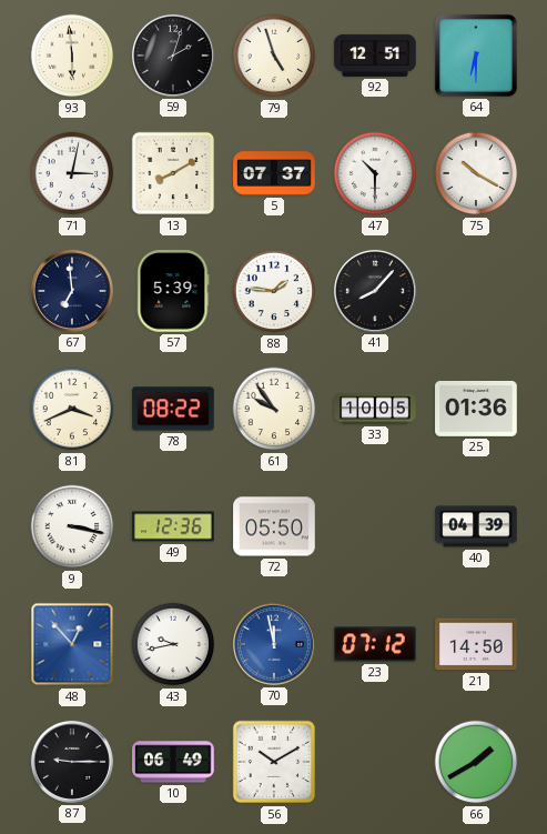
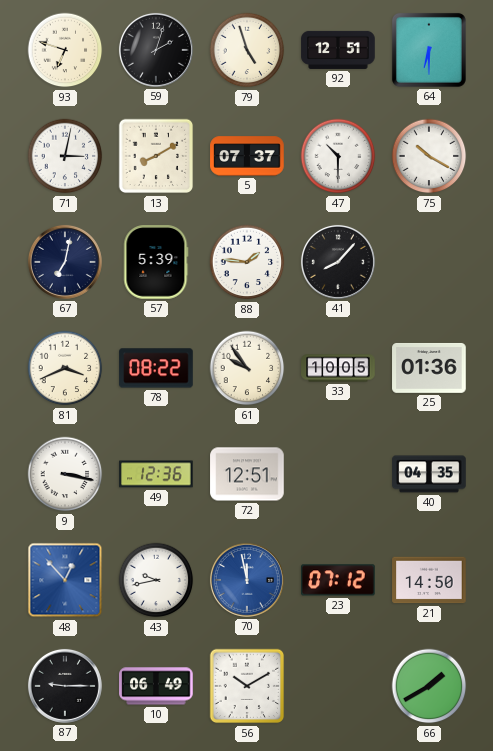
93: 5:59 -> 6:48
67: 6:59 -> 7:02
72: 05:50 -> 12:51
40: 04:39 -> 04:35
